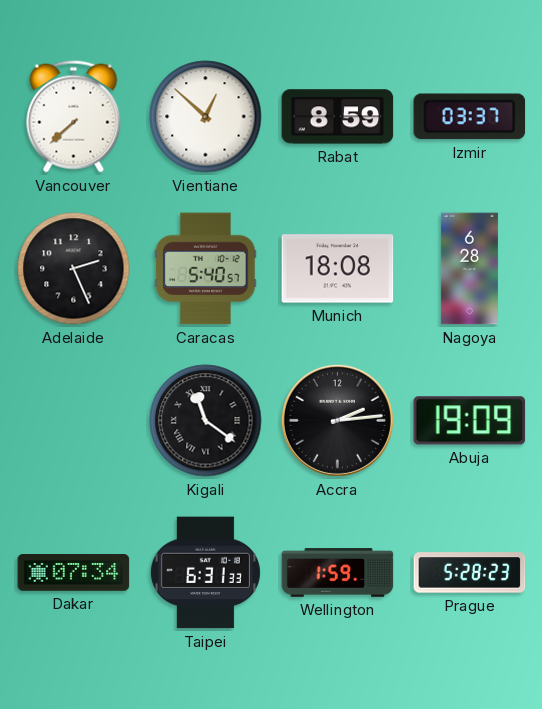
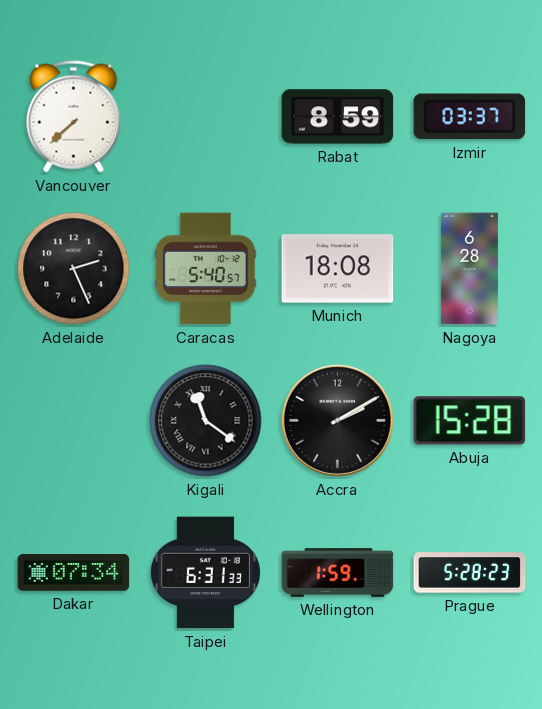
Vientiane: 12:52 -> none
Accra: 2:14 -> 2:10
Abuja: 19:09 -> 15:28
